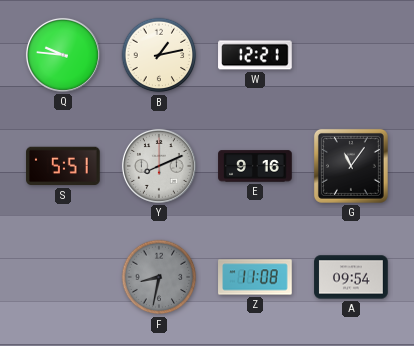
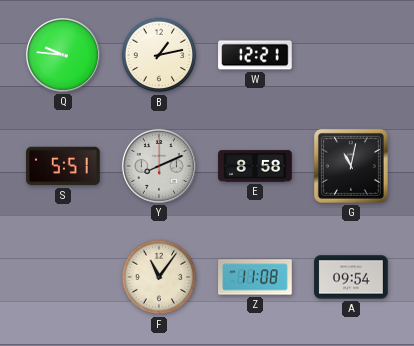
E: 9:16 -> 8:58
G: 11:06 -> 11:02
F: 8:32 -> 11:06
F dial: grey -> cream
